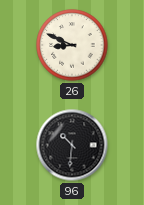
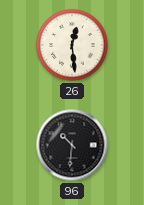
26: 8:49 -> 12:29
